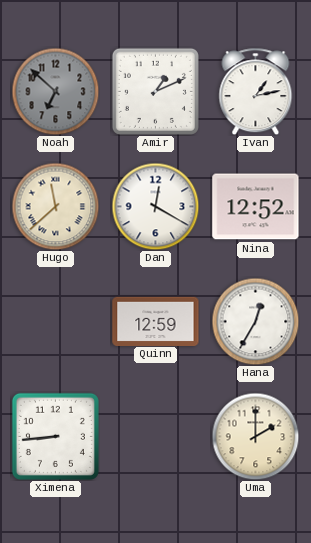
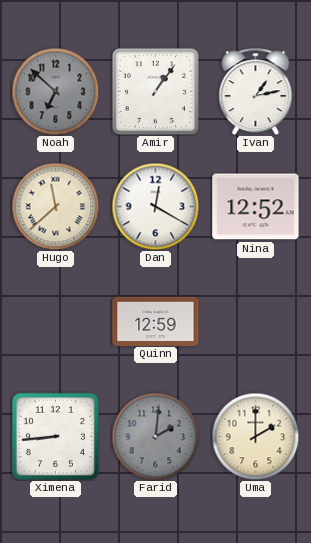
Amir: 1:11 -> 1:06
Hana: 12:35 -> none
Farid: none -> 2:01
